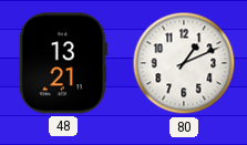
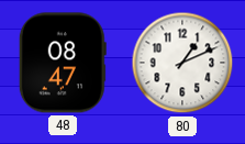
48: 13:21 -> 08:47
